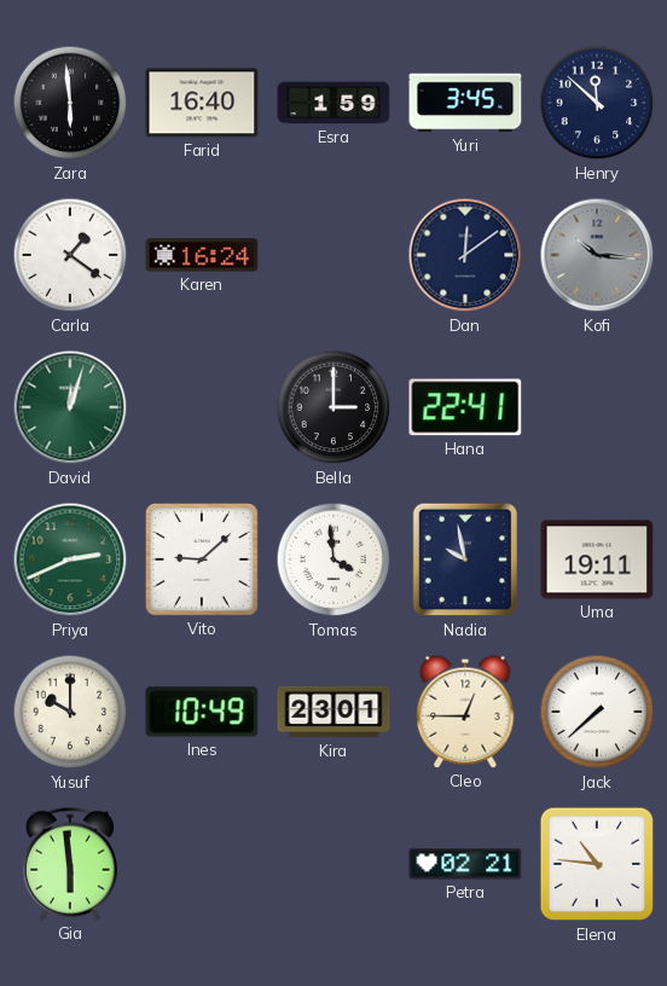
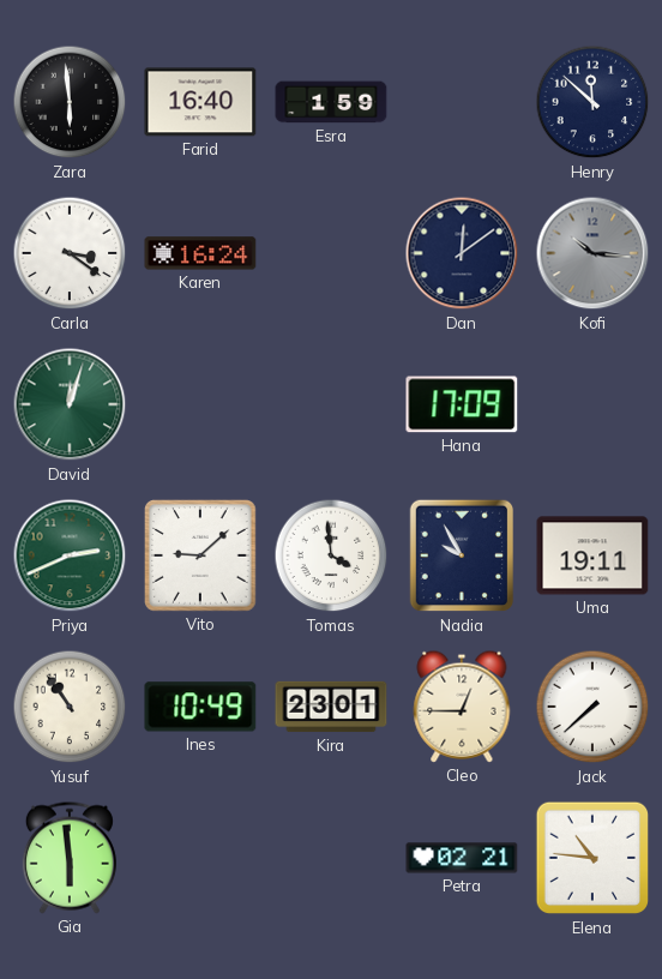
Yuri: 3:45 -> none
Carla: 1:21 -> 3:21
Bella: 3:00 -> none
Hana: 22:41 -> 17:09
Nadia: 9:58 -> 9:55
Yusuf: 10:00 -> 10:54
